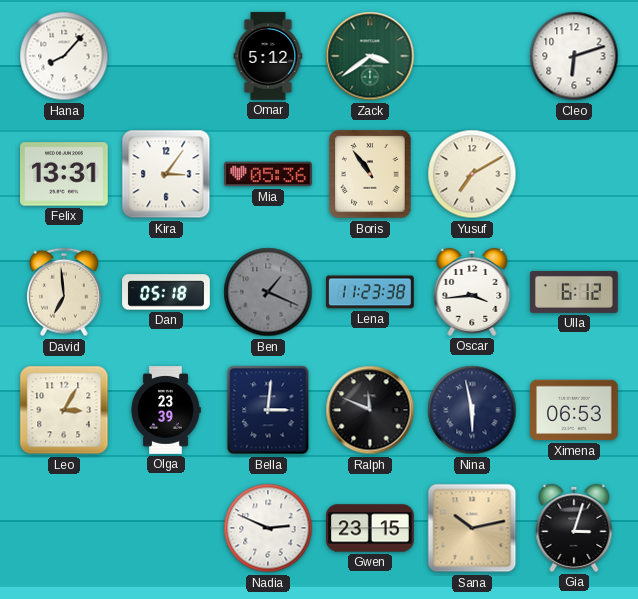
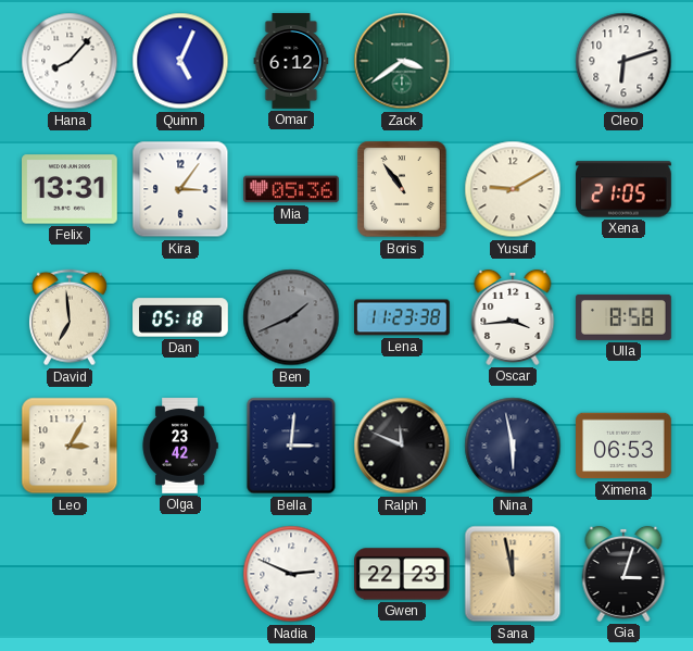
Quinn: none -> 5:04
Omar: 5:12 -> 6:12
Yusuf: 7:10 -> 9:10
Xena: none -> 21:05
Ben: 1:19 -> 1:41
Ulla: 6:12 -> 8:58
Olga: 23:39 -> 23:42
Gwen: 23:15 -> 22:23
Sana: 10:13 -> 11:58
